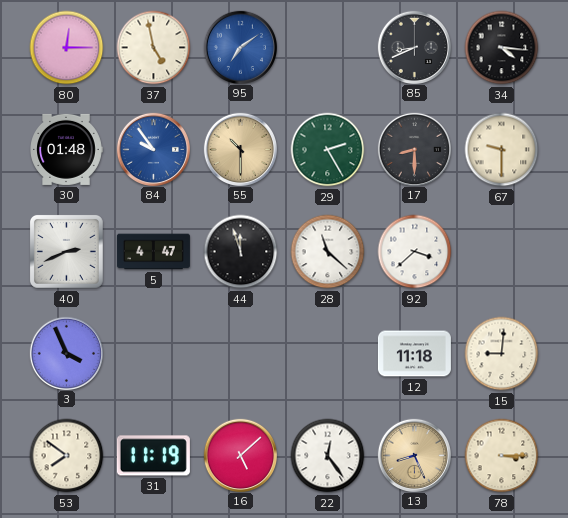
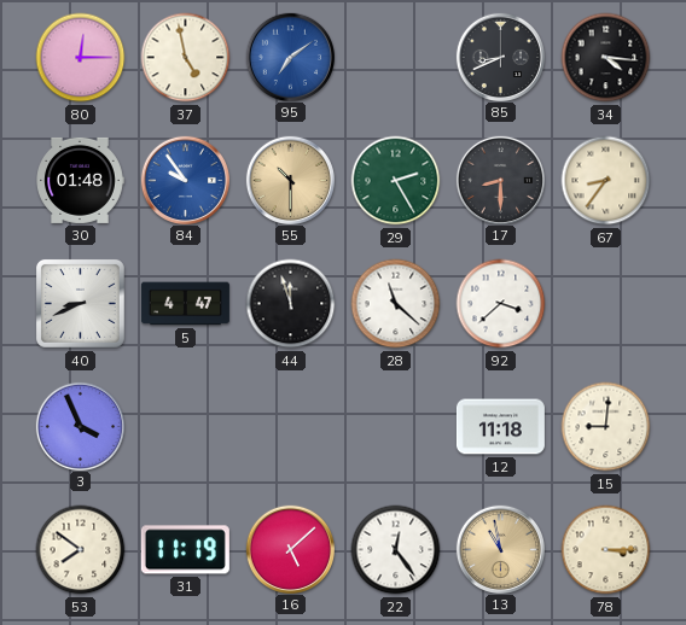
67: 9:30 -> 8:36
40: 2:41 -> 8:41
13: 8:26 -> 10:58
